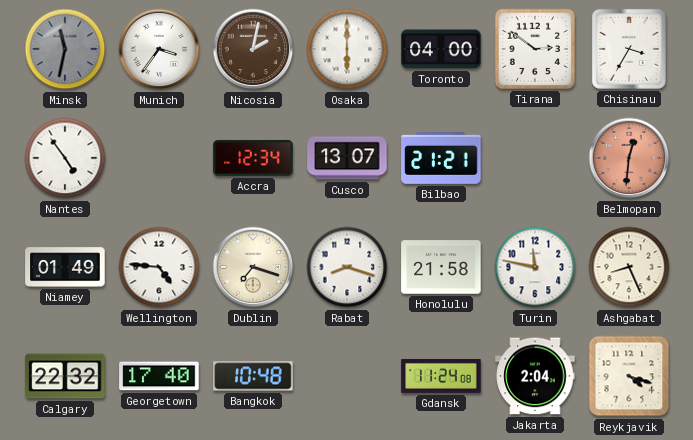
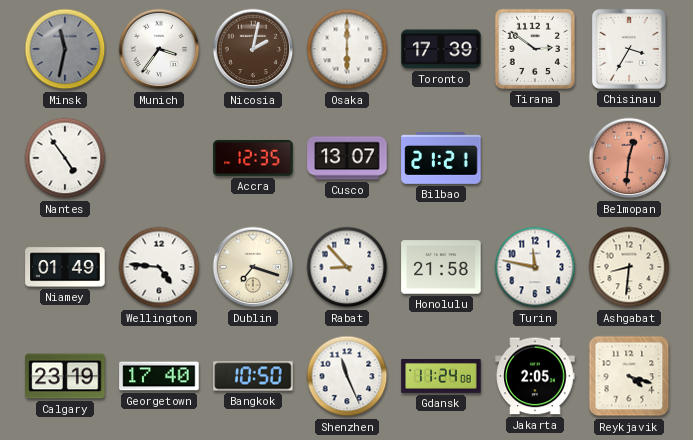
Toronto: 04:00 -> 17:39
Accra: 12:34 -> 12:35
Rabat: 8:18 -> 8:53
Ashgabat: 8:26 -> 8:31
Calgary: 22:32 -> 23:19
Bangkok: 10:48 -> 10:50
Shenzhen: none -> 11:26
Jakarta: 2:04 -> 2:05
